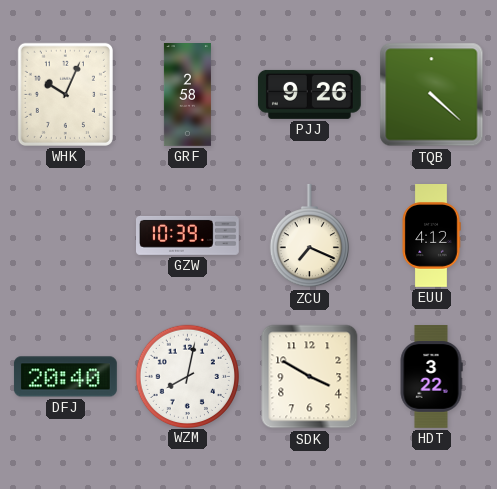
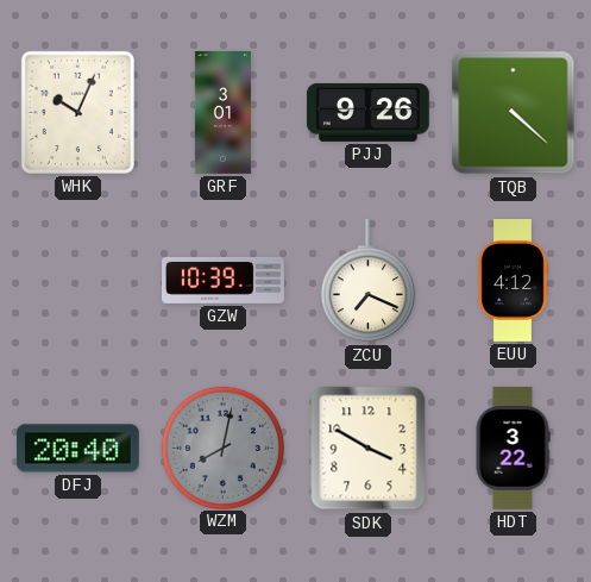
GRF: 2:58 -> 3:01
WZM dial: white -> grey
